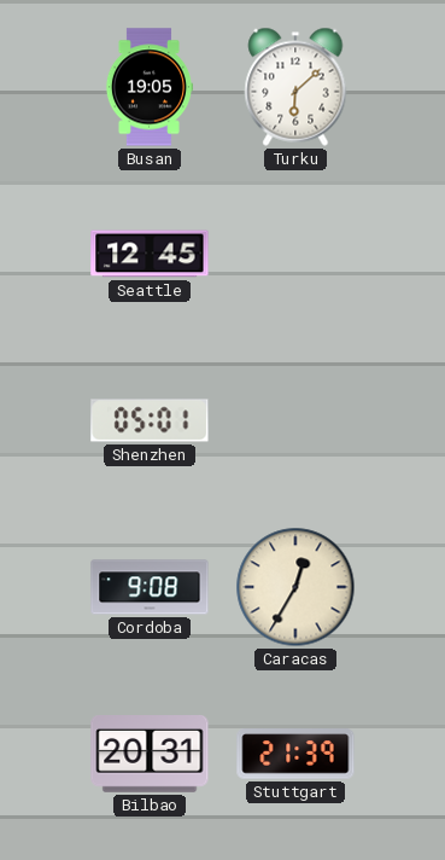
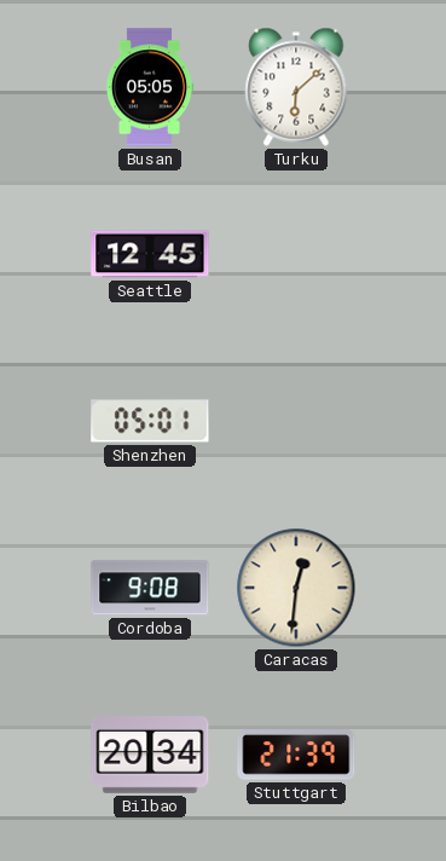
Busan: 19:05 -> 05:05
Caracas: 12:35 -> 12:31
Bilbao: 20:31 -> 20:34
